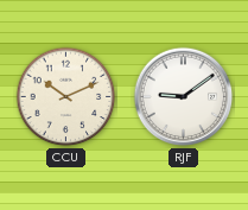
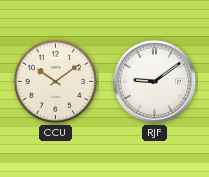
CCU: 10:11 -> 10:09
